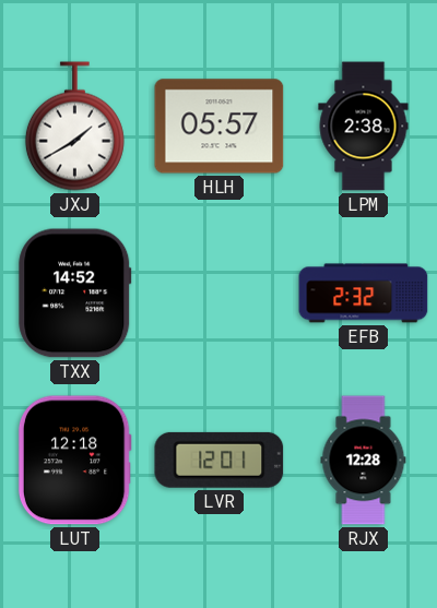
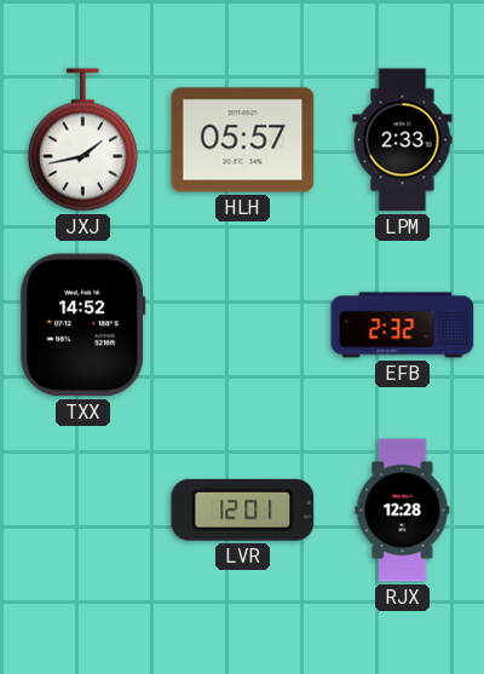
JXJ: 1:40 -> 1:43
LPM: 2:38 -> 2:33
LUT: 12:18 -> none
